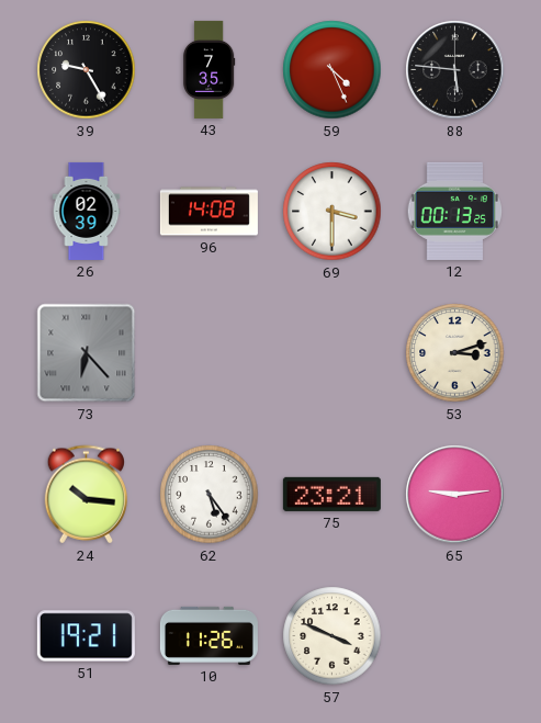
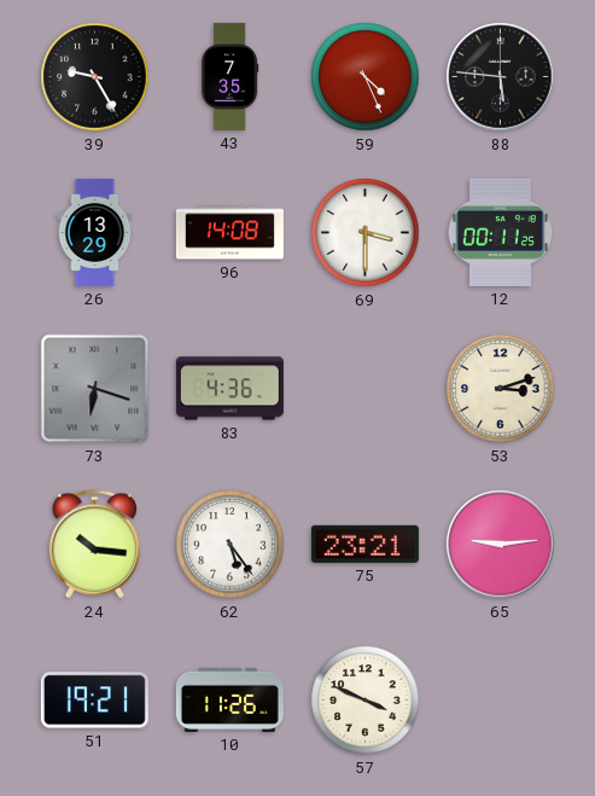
26: 02:39 -> 13:29
12: 00:13 -> 00:11
73: 6:23 -> 6:18
83: none -> 4:36
